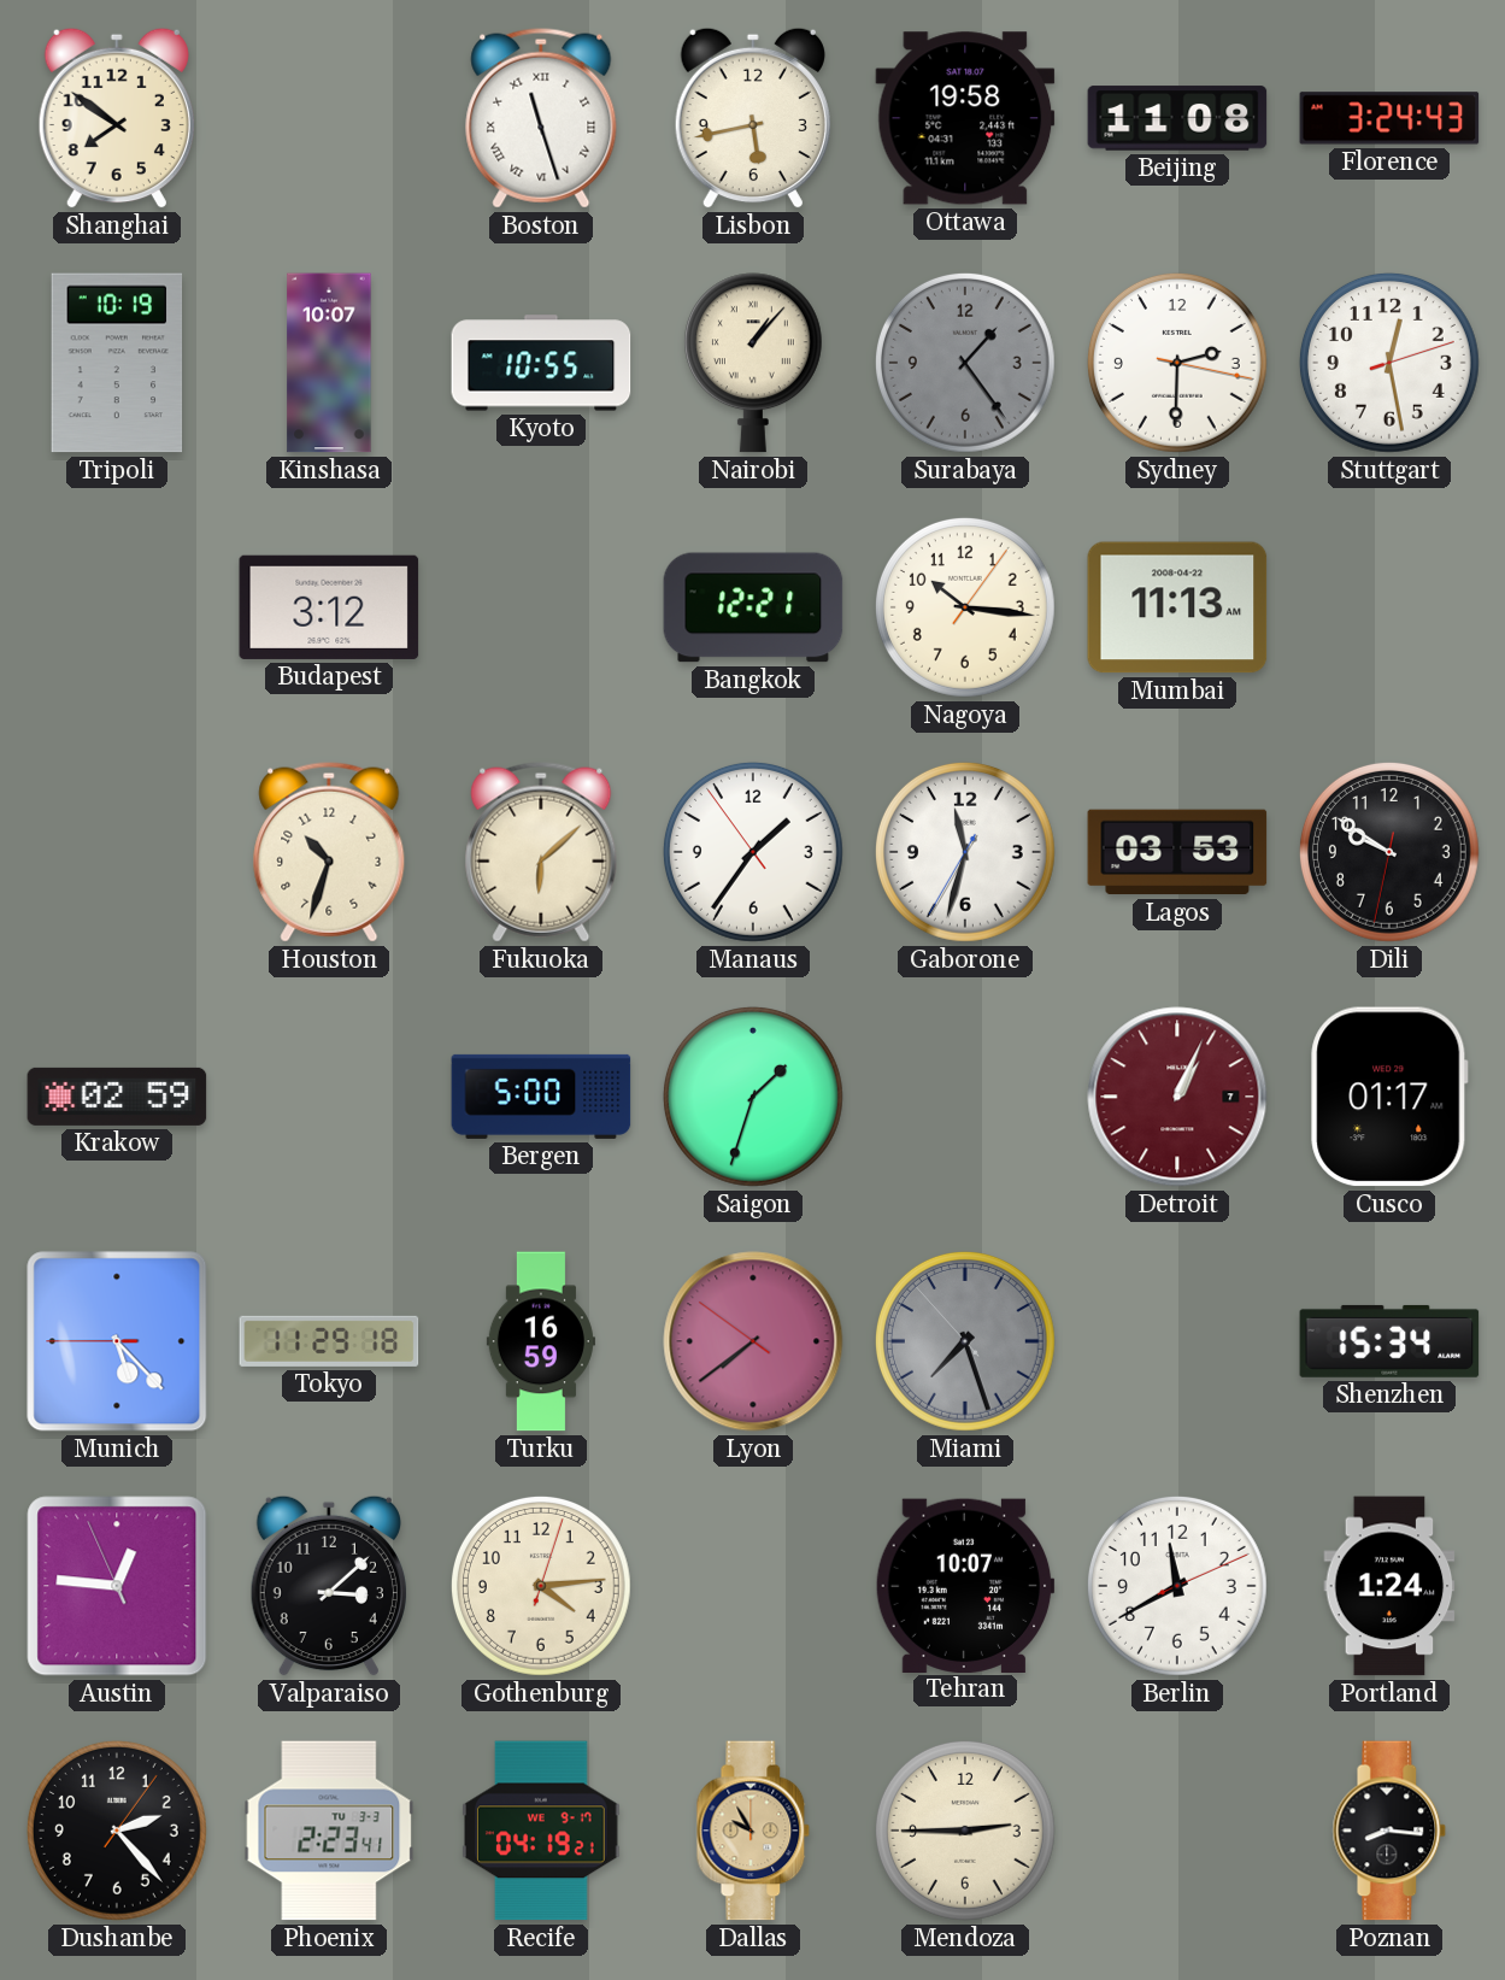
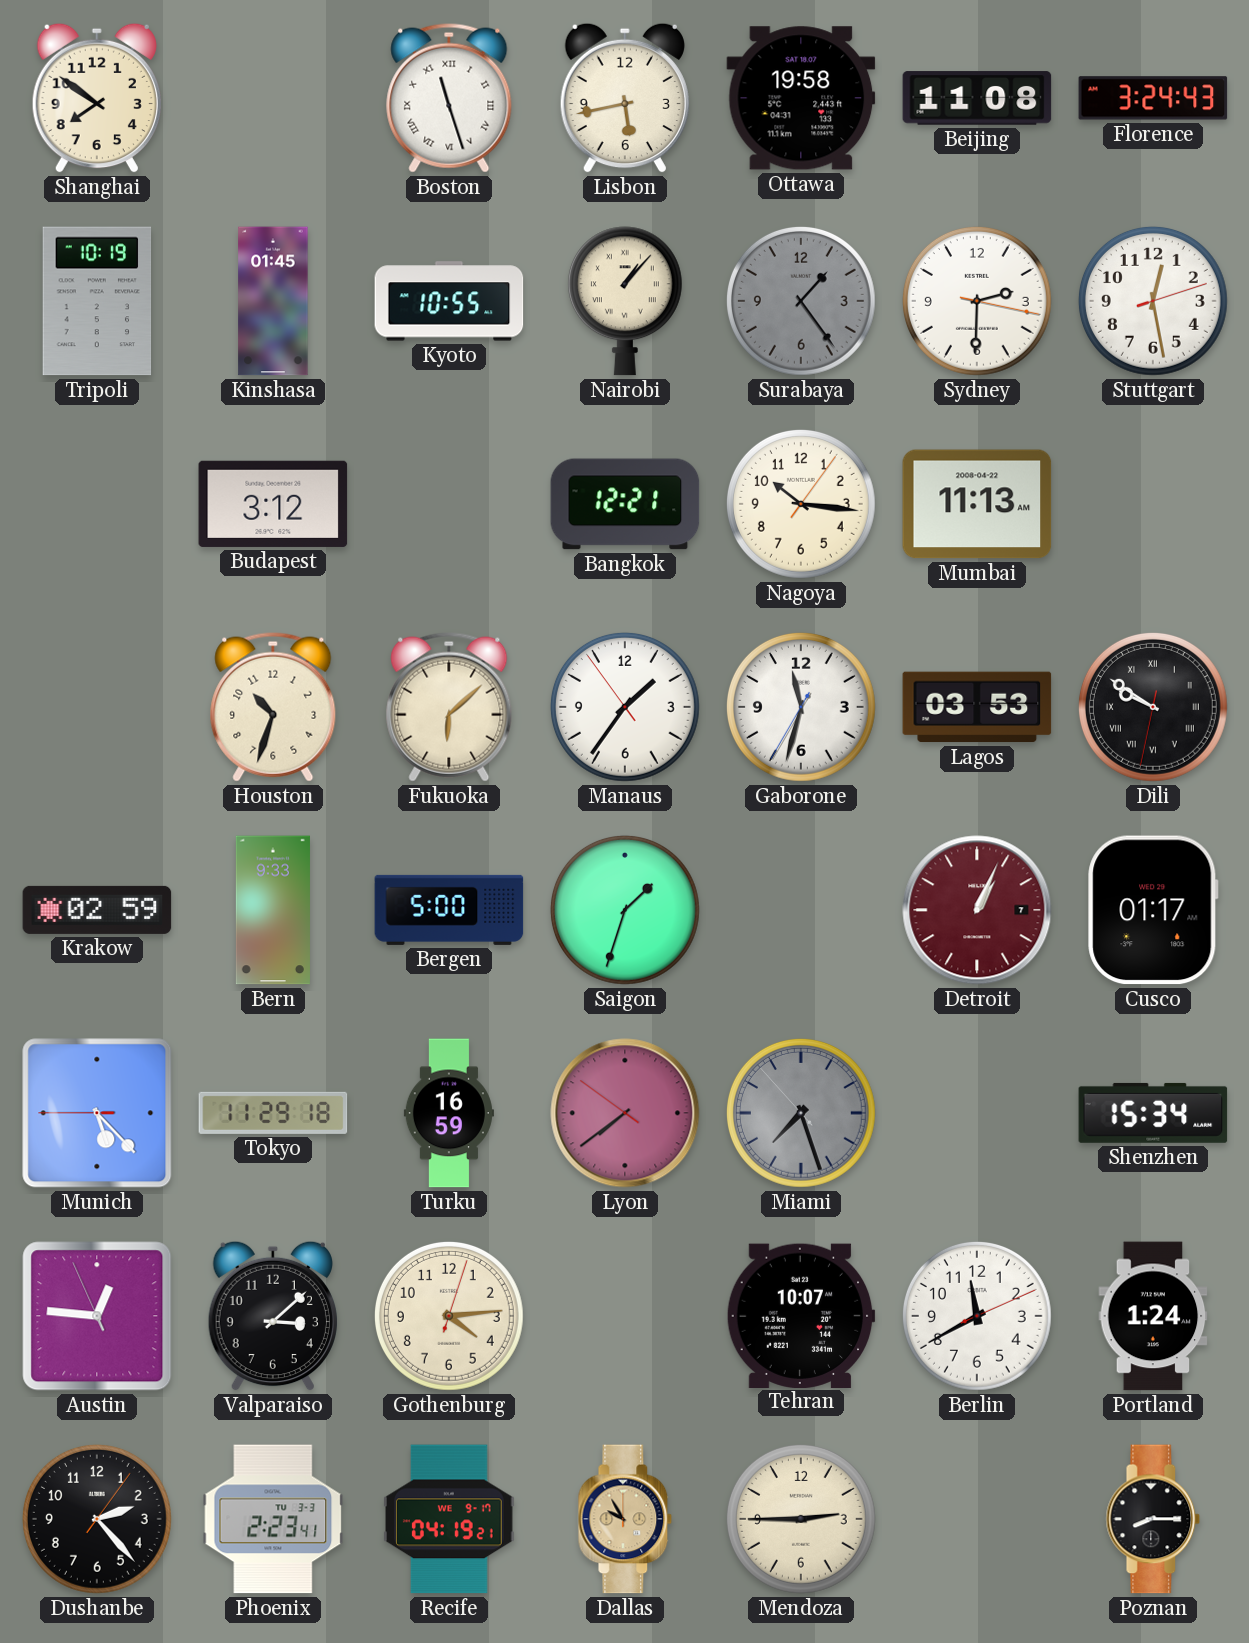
Kinshasa: 10:07 -> 01:45
Dili numerals: Arabic -> Roman
Bern: none -> 9:33
Poznan: 8:16 -> 8:15
